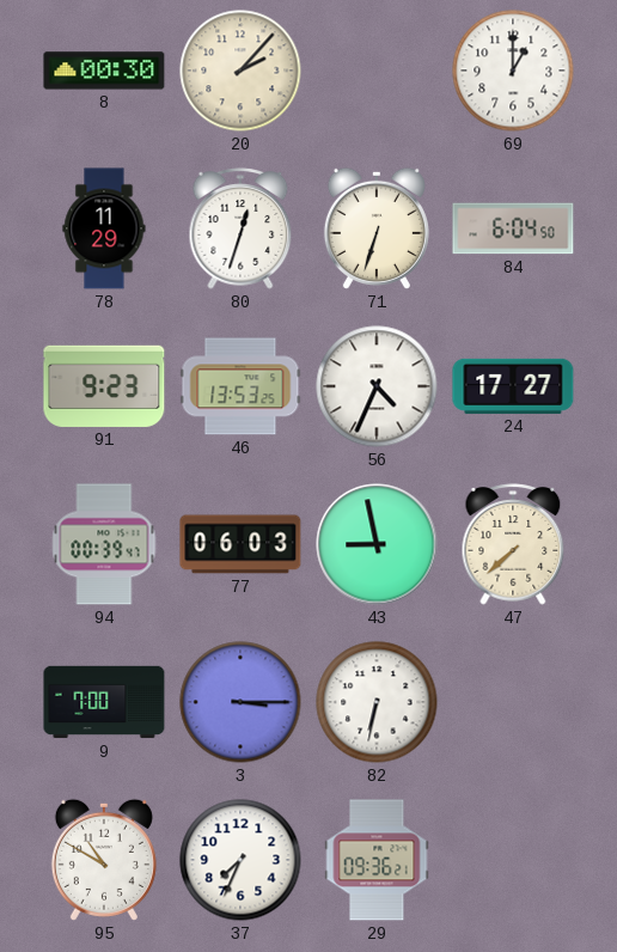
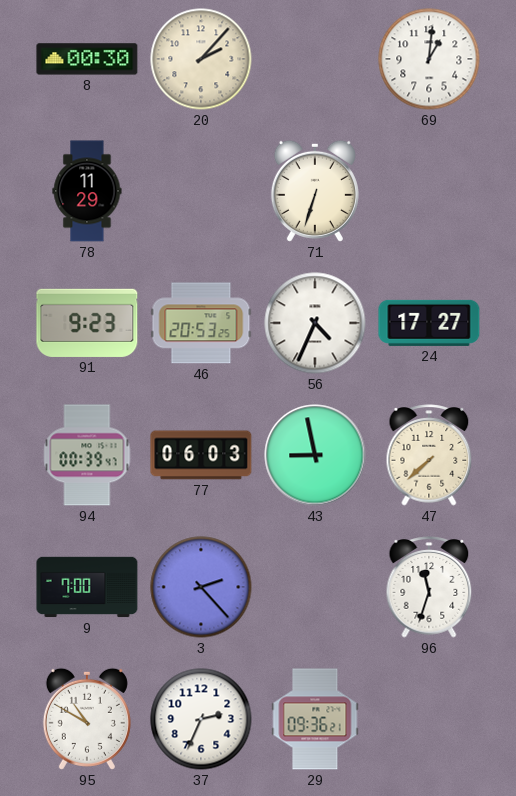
69: 1:00 -> 1:01
80: 12:33 -> none
84: 6:04 -> none
46: 13:53 -> 20:53
3: 3:15 -> 2:23
82: 6:32 -> none
96: none -> 11:33
37: 7:34 -> 2:34
